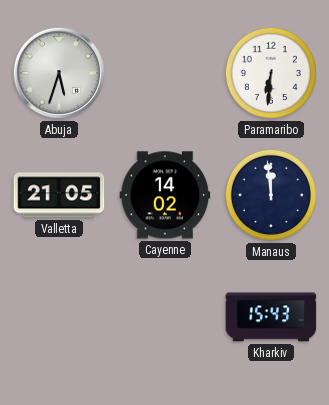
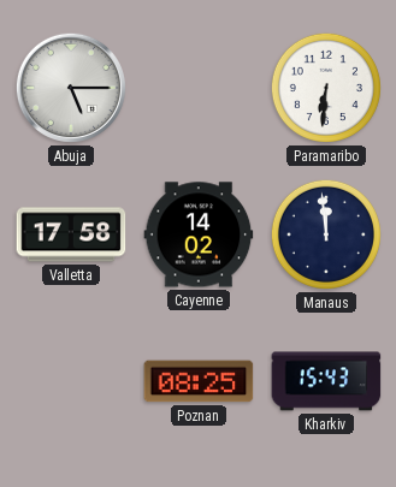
Abuja: 5:33 -> 5:15
Valletta: 21:05 -> 17:58
Poznan: none -> 08:25
